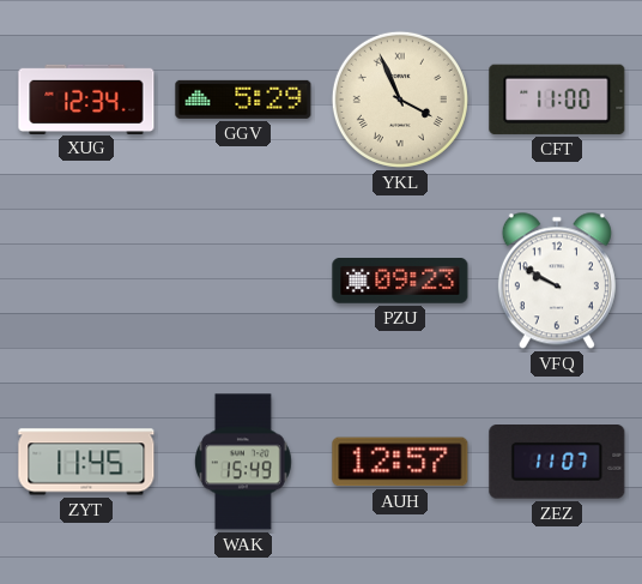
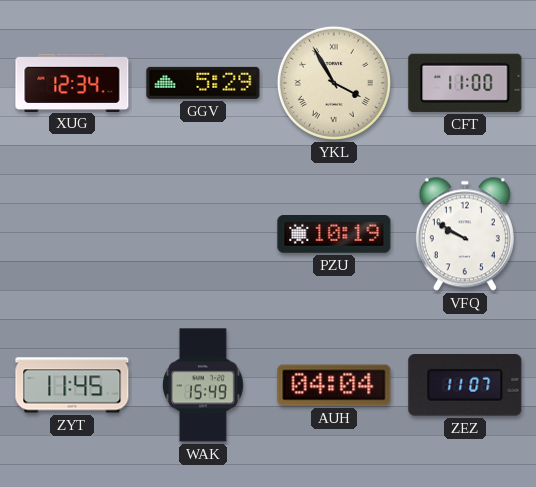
YKL: 3:56 -> 3:55
PZU: 09:23 -> 10:19
AUH: 12:57 -> 04:04
